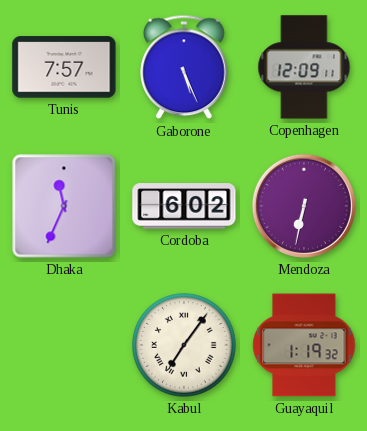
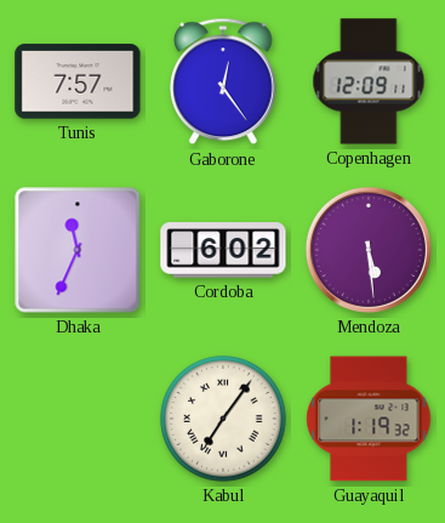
Gaborone: 5:26 -> 12:24
Mendoza: 6:32 -> 5:29
